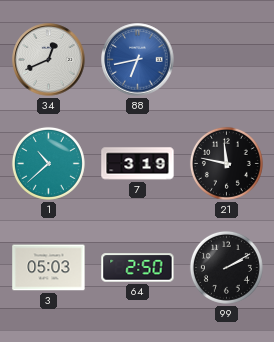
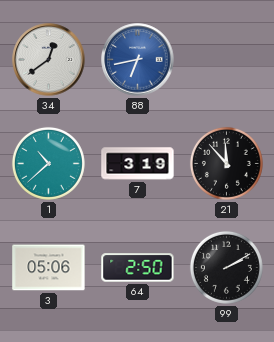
34: 12:41 -> 12:39
21: 11:47 -> 11:53
3: 05:03 -> 05:06
